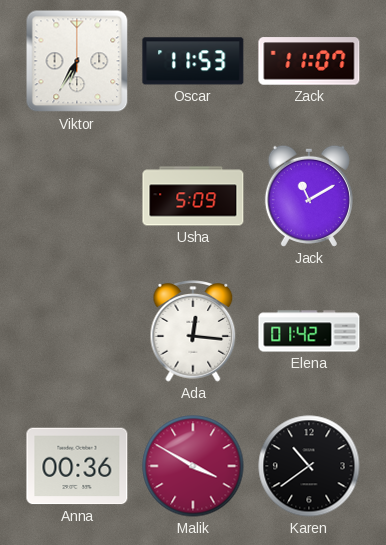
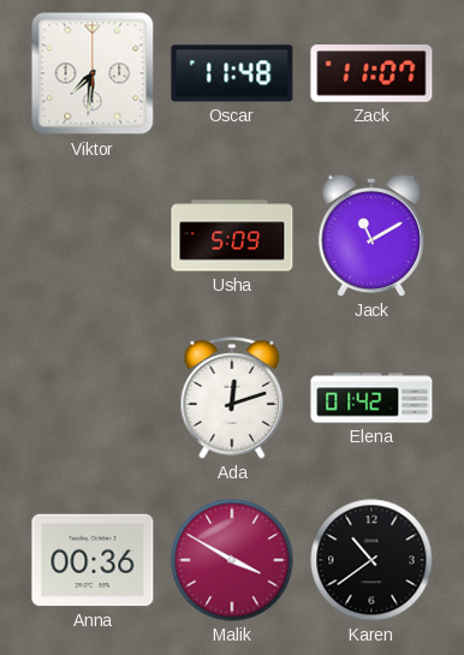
Viktor: 6:35 -> 7:31
Oscar: 11:53 -> 11:48
Ada: 12:16 -> 12:12
